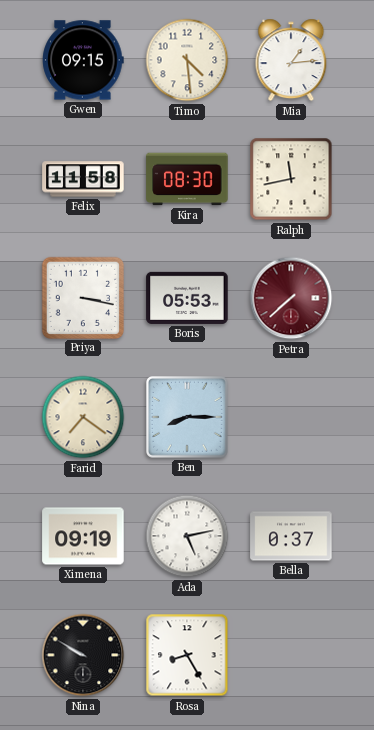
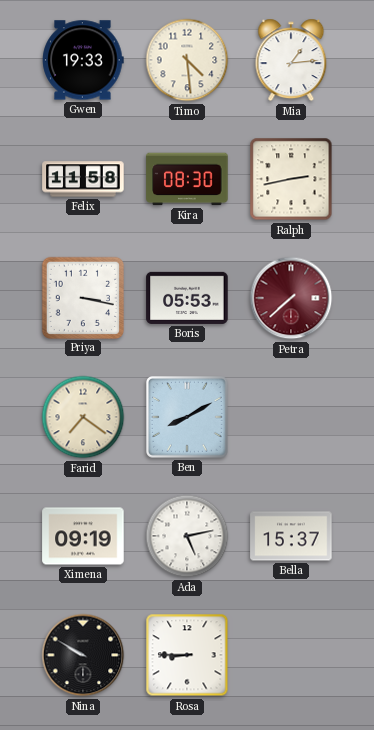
Gwen: 09:15 -> 19:33
Ralph: 11:43 -> 2:43
Ben: 8:15 -> 8:10
Bella: 0:37 -> 15:37
Rosa: 8:25 -> 8:45
